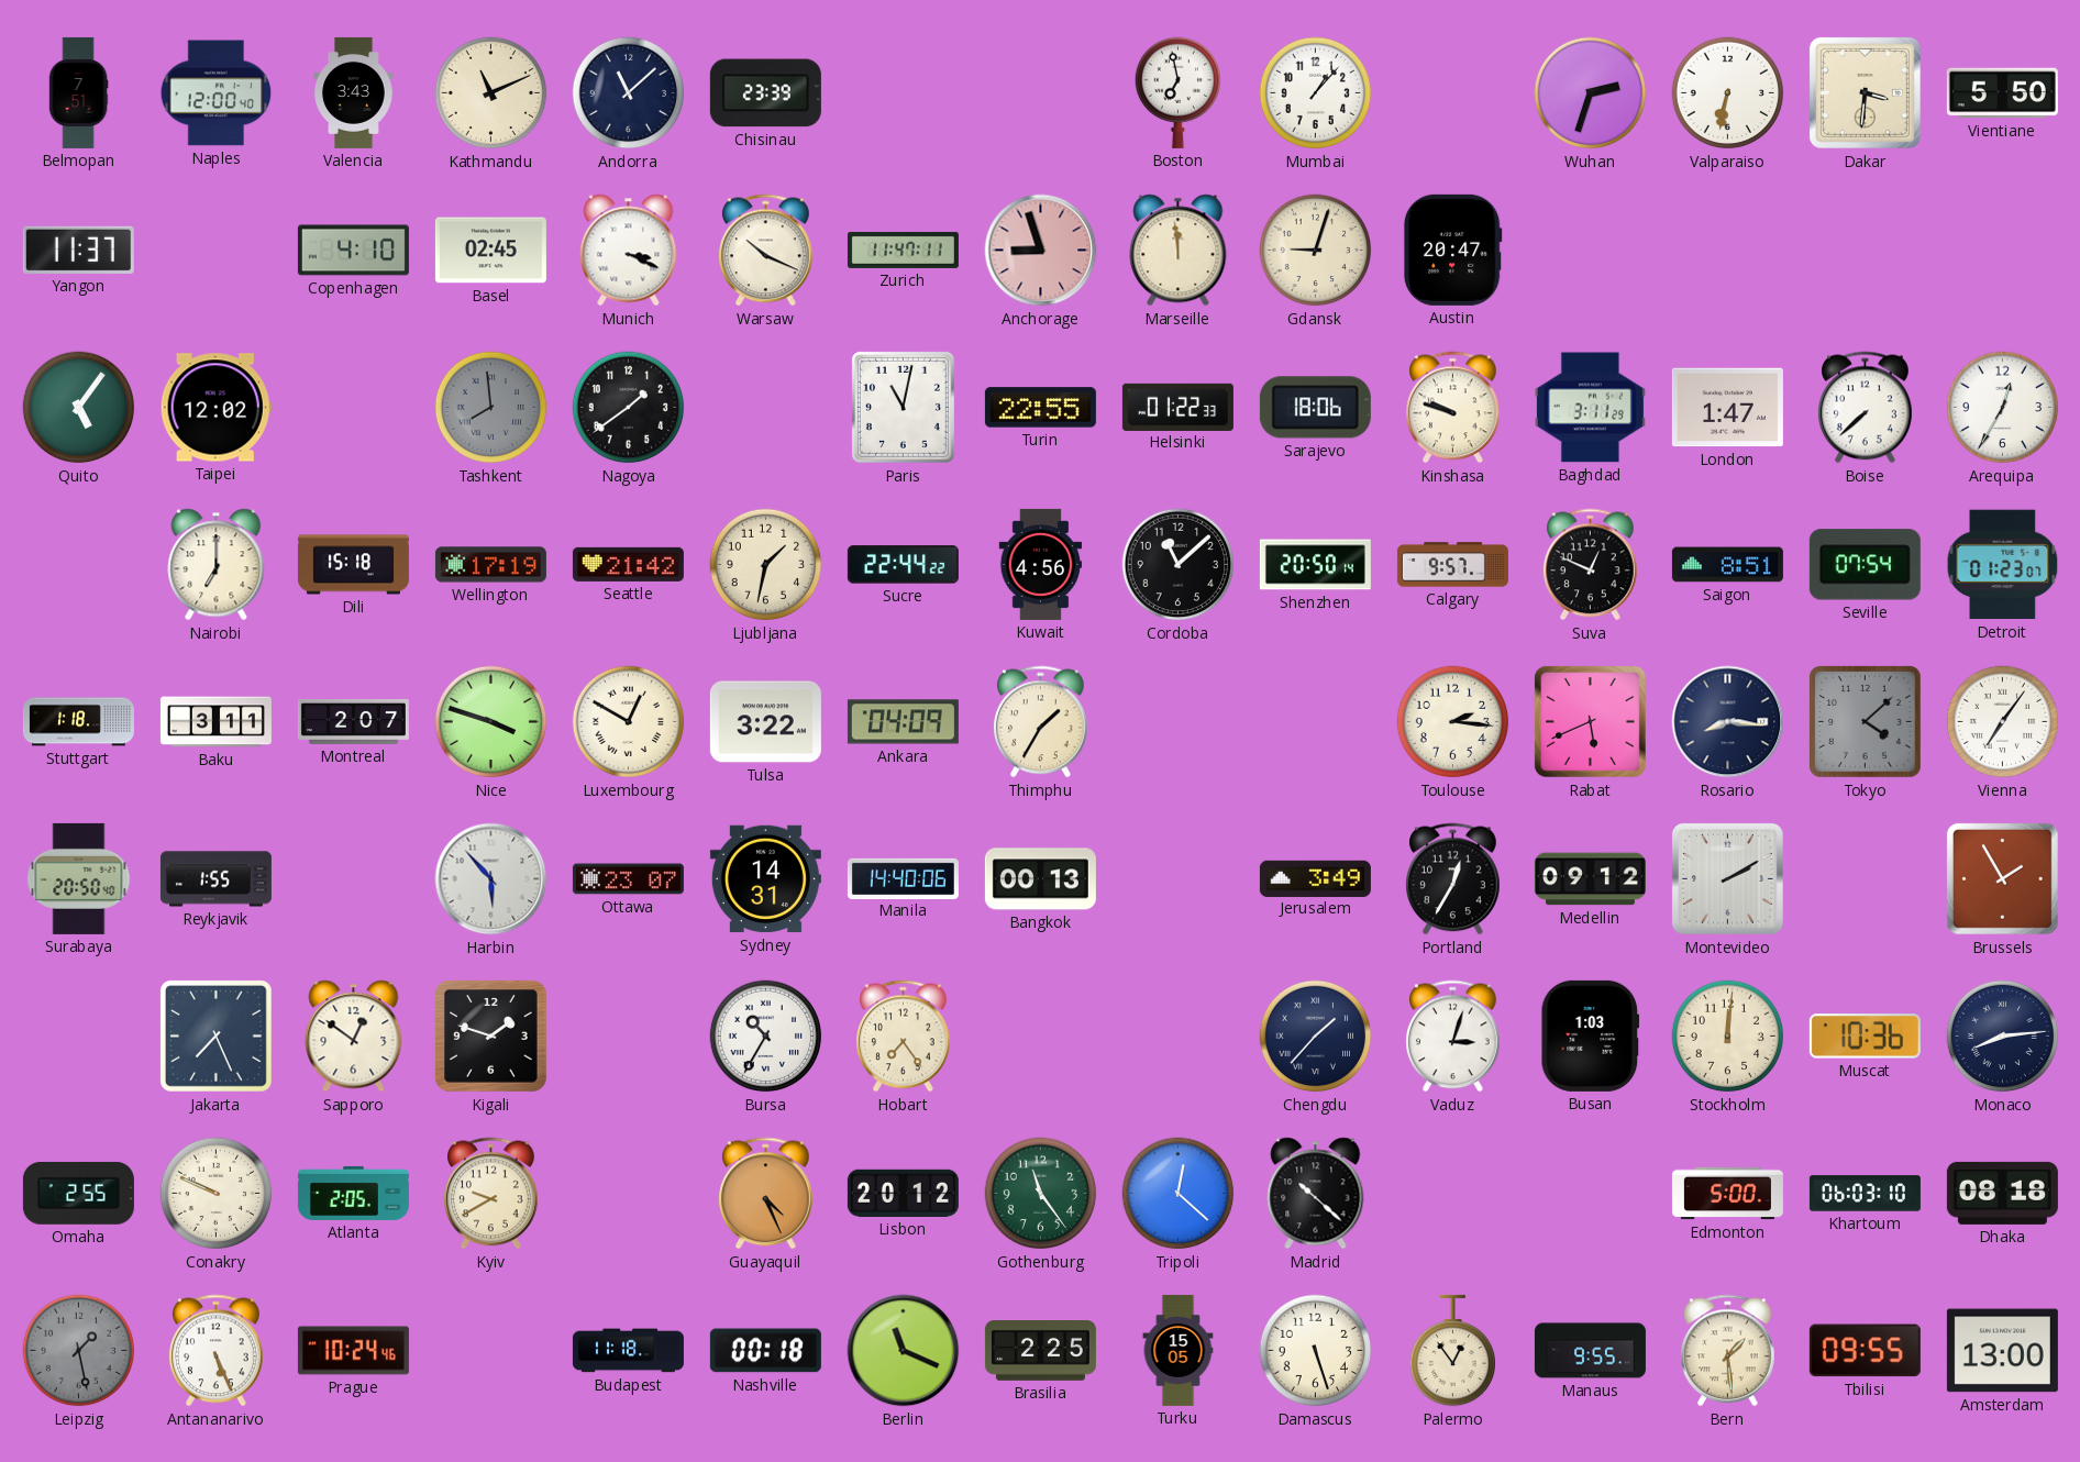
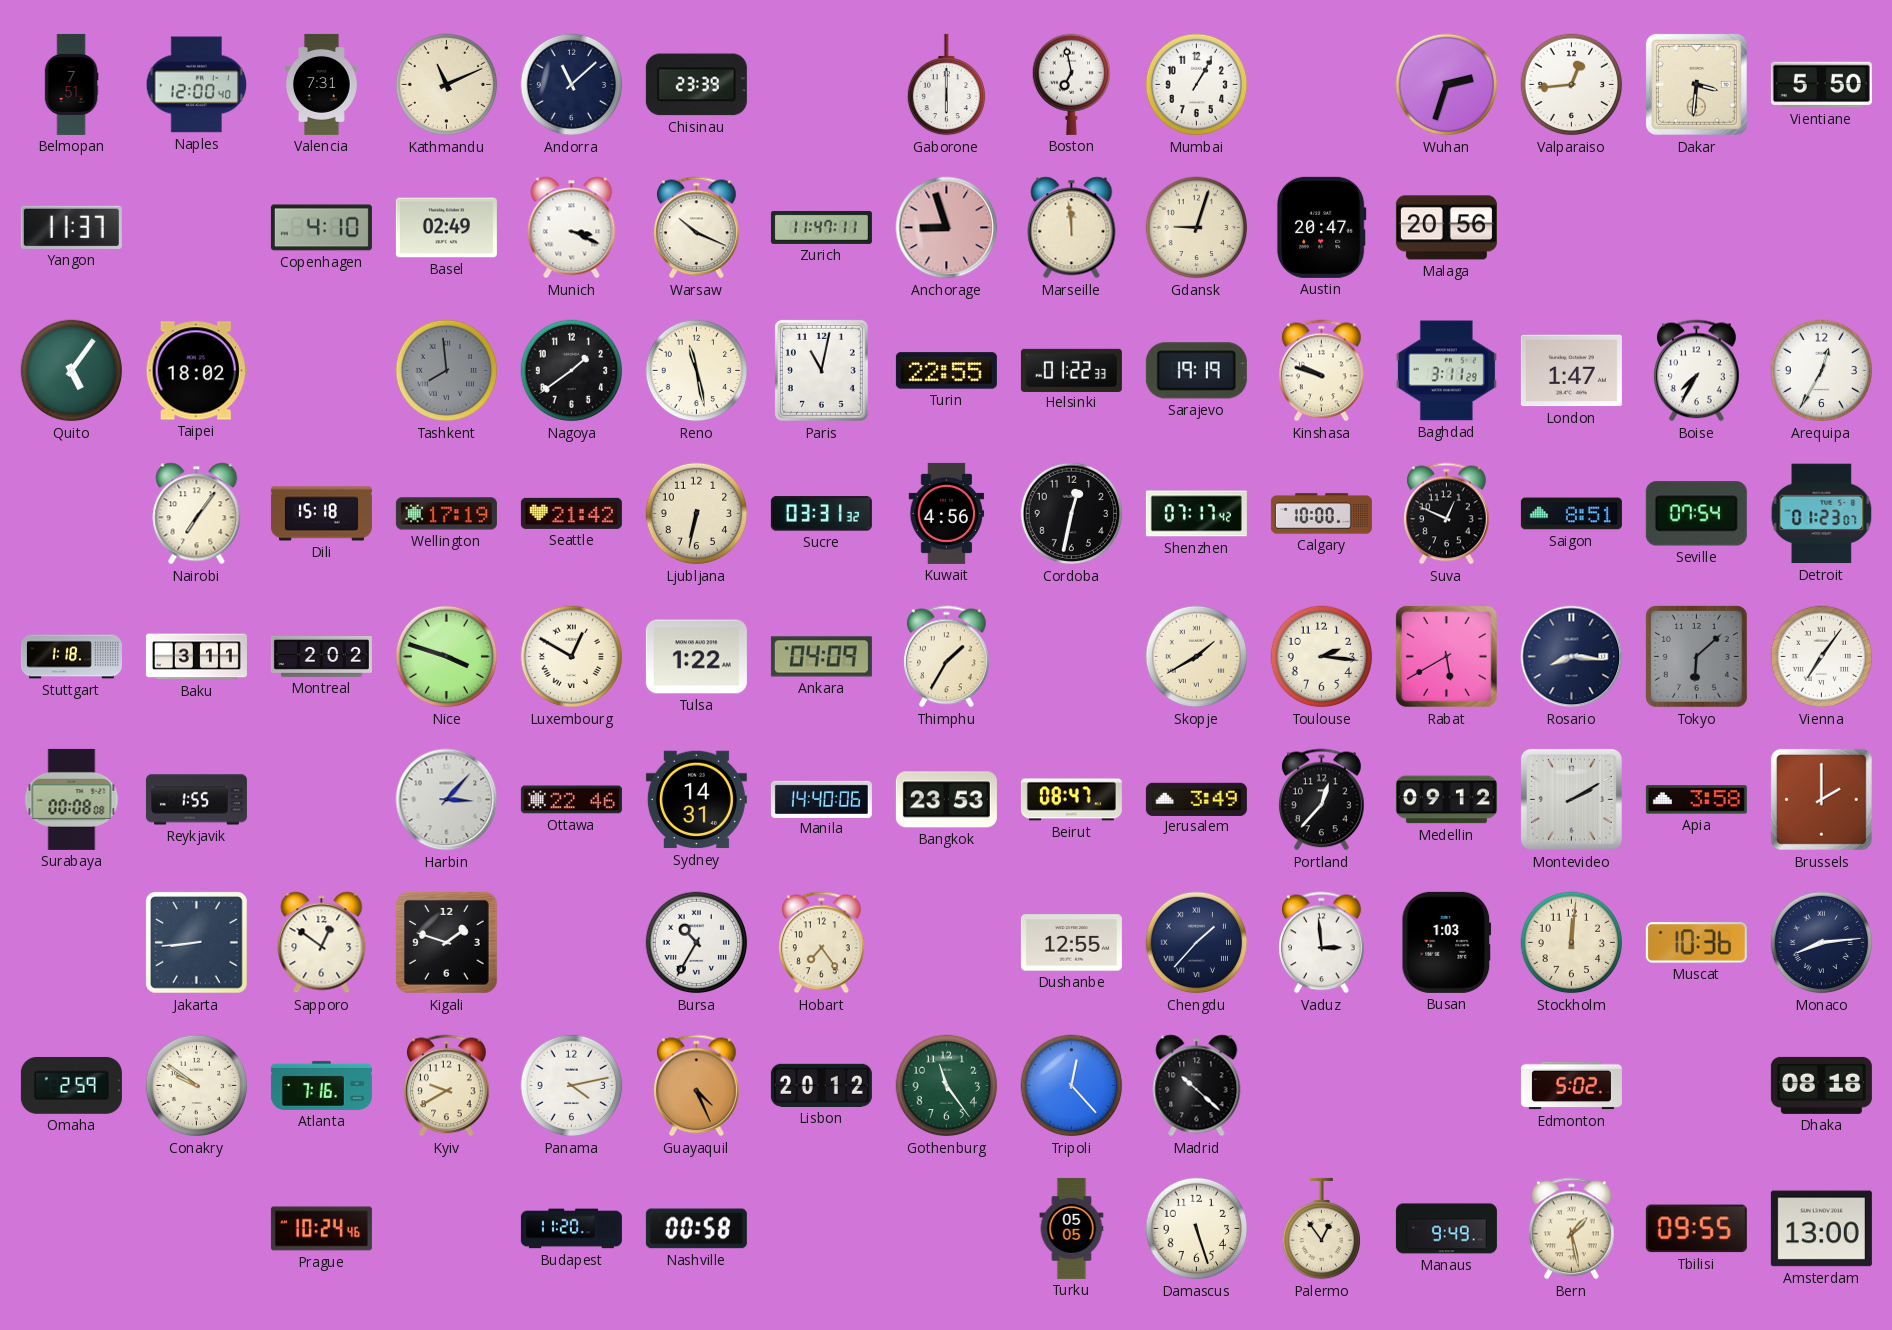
Valencia: 3:43 -> 7:31
Gaborone: none -> 6:00
Mumbai: 1:07 -> 1:05
Valparaiso: 6:32 -> 12:44
Basel: 02:45 -> 02:49
Malaga: none -> 20:56
Taipei: 12:02 -> 18:02
Reno: none -> 11:28
Sarajevo: 18:06 -> 19:19
Boise: 7:38 -> 7:35
Nairobi: 7:00 -> 7:06
Ljubljana: 1:32 -> 6:32
Sucre: 22:44 -> 03:31
Cordoba: 11:08 -> 12:32
Shenzhen: 20:50 -> 07:17
Calgary: 9:57 -> 10:00
Montreal: 2:07 -> 2:02
Tulsa: 3:22 -> 1:22
Skopje: none -> 1:40
Rabat: 5:41 -> 5:40
Tokyo: 4:08 -> 6:08
Surabaya: 20:50 -> 00:08
Harbin: 5:53 -> 3:07
Ottawa: 23:07 -> 22:46
Bangkok: 00:13 -> 23:53
Beirut: none -> 08:47
Portland: 12:35 -> 12:37
Apia: none -> 3:58
Brussels: 1:55 -> 2:00
Jakarta: 7:26 -> 8:44
Dushanbe: none -> 12:55
Vaduz: 3:03 -> 2:59
Omaha: 2:55 -> 2:59
Conakry: 9:49 -> 9:51
Atlanta: 2:05 -> 7:16
Panama: none -> 4:13
Tripoli: 12:22 -> 12:23
Edmonton: 5:00 -> 5:02
Khartoum: 06:03 -> none
Leipzig: 1:28 -> none
Antananarivo: 5:26 -> none
Budapest: 11:18 -> 11:20
Nashville: 00:18 -> 00:58
Berlin: 11:19 -> none
Brasilia: 2:25 -> none
Turku: 15:05 -> 05:05
Manaus: 9:55 -> 9:49
Bern: 1:29 -> 1:28
